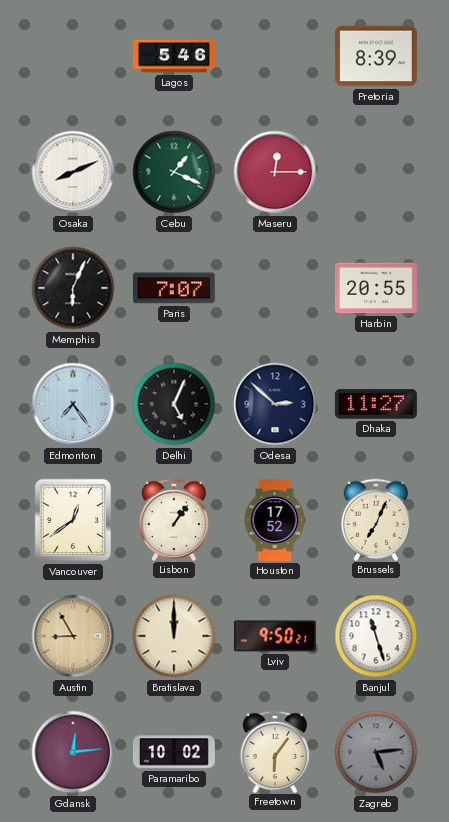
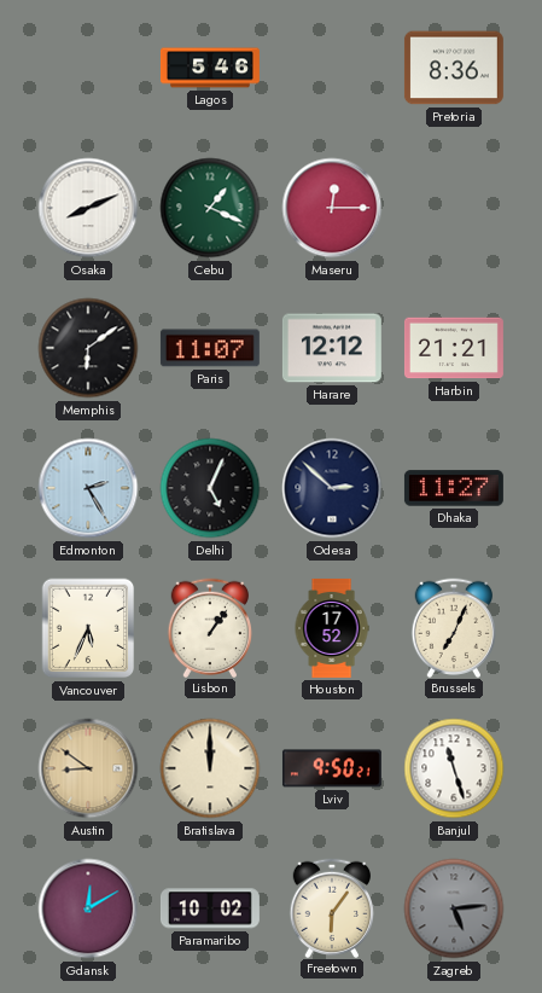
Pretoria: 8:39 -> 8:36
Memphis: 6:04 -> 6:09
Paris: 7:07 -> 11:07
Harare: none -> 12:12
Harbin: 20:55 -> 21:21
Edmonton: 7:24 -> 2:25
Vancouver: 12:39 -> 5:34
Austin: 8:55 -> 8:51
Gdansk: 12:14 -> 12:10
